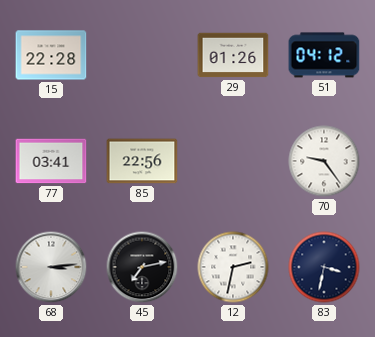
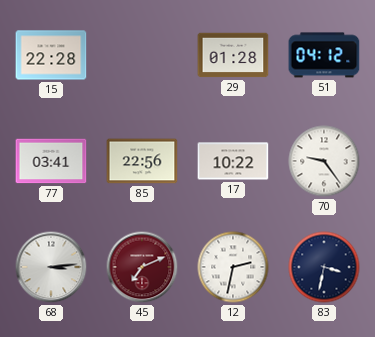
29: 01:26 -> 01:28
17: none -> 10:22
45: 7:13 -> 7:11
45 dial: black -> burgundy
